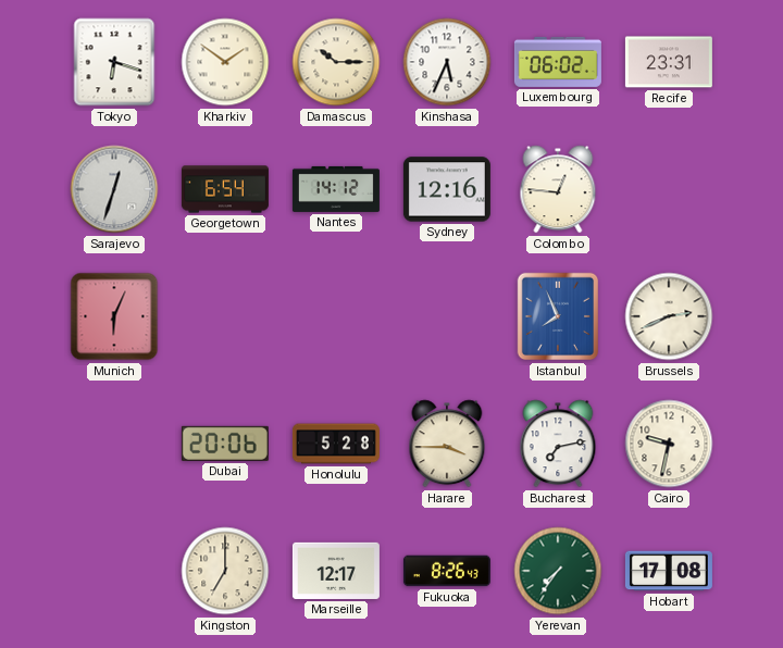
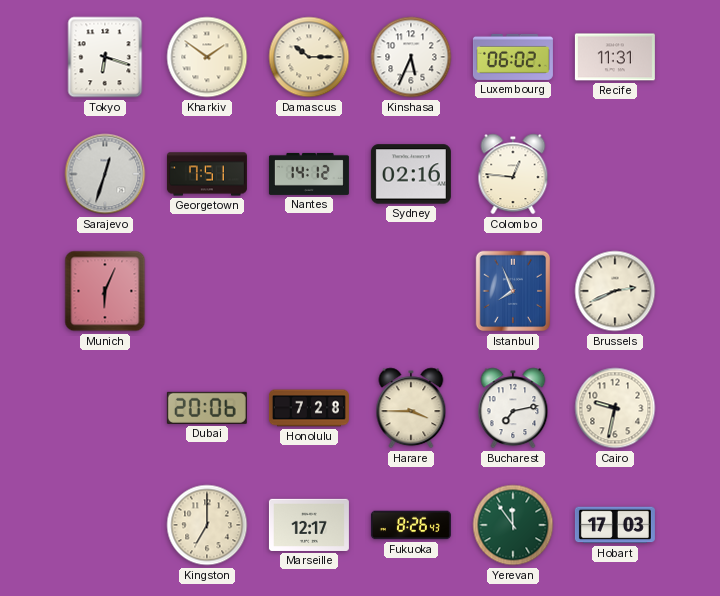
Recife: 23:31 -> 11:31
Georgetown: 6:54 -> 7:51
Sydney: 12:16 -> 02:16
Honolulu: 5:28 -> 7:28
Yerevan: 7:36 -> 11:54
Hobart: 17:08 -> 17:03
